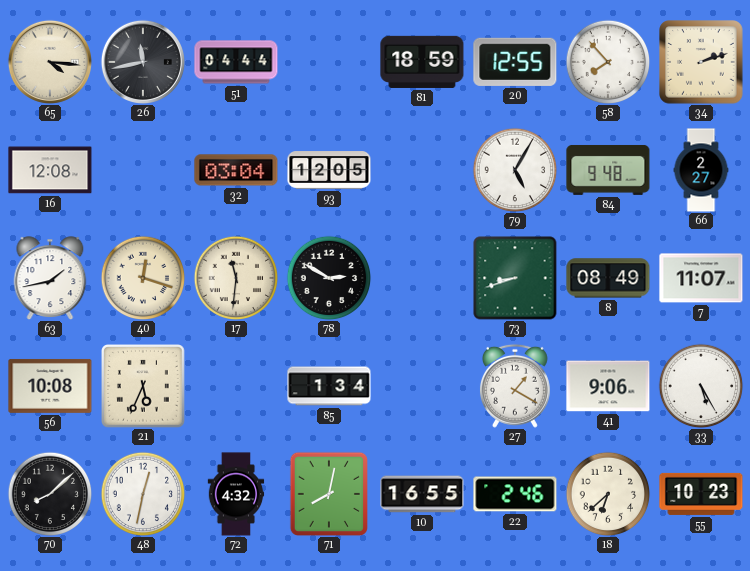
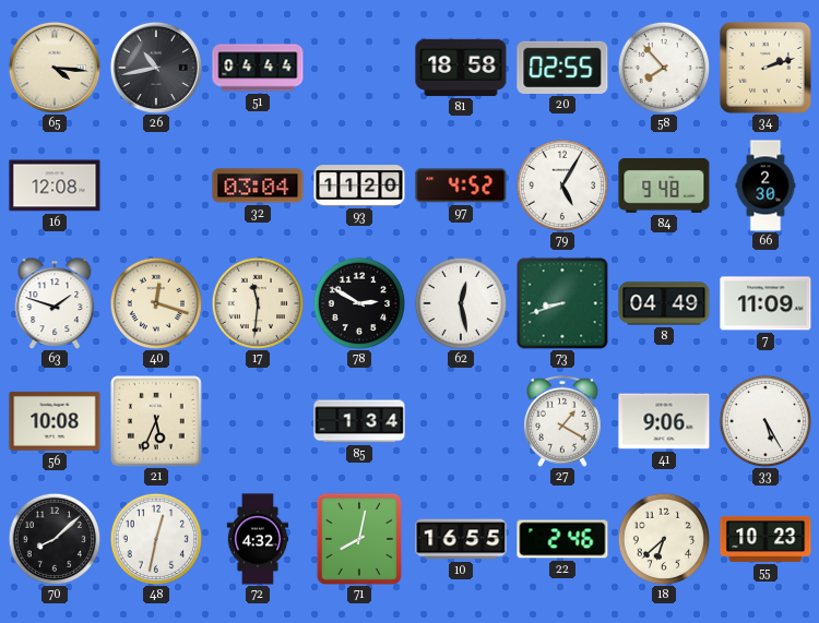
26: 11:43 -> 10:43
81: 18:59 -> 18:58
20: 12:55 -> 02:55
93: 12:05 -> 11:20
97: none -> 4:52
66: 2:27 -> 2:30
63: 1:43 -> 1:48
62: none -> 12:28
8: 08:49 -> 04:49
7: 11:07 -> 11:09
